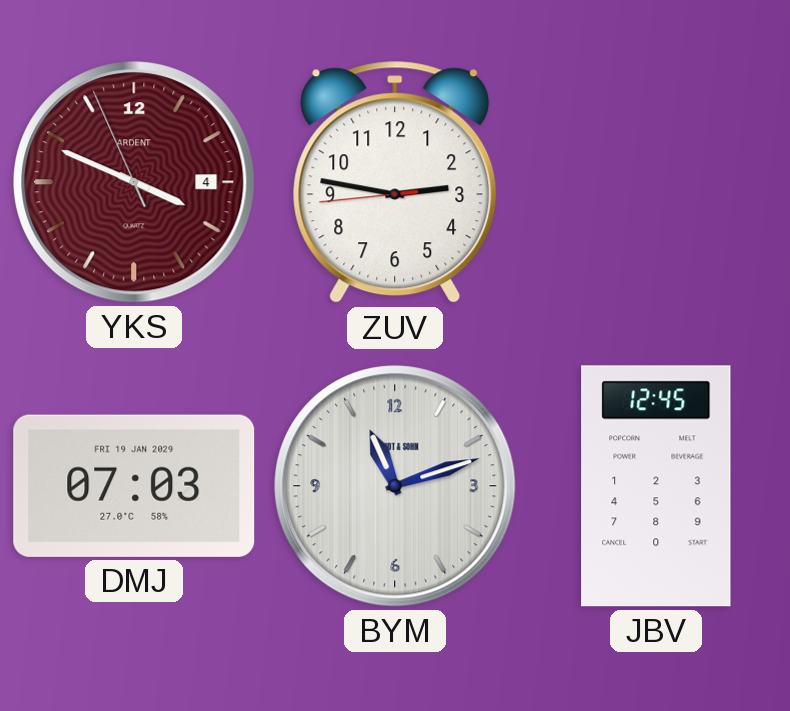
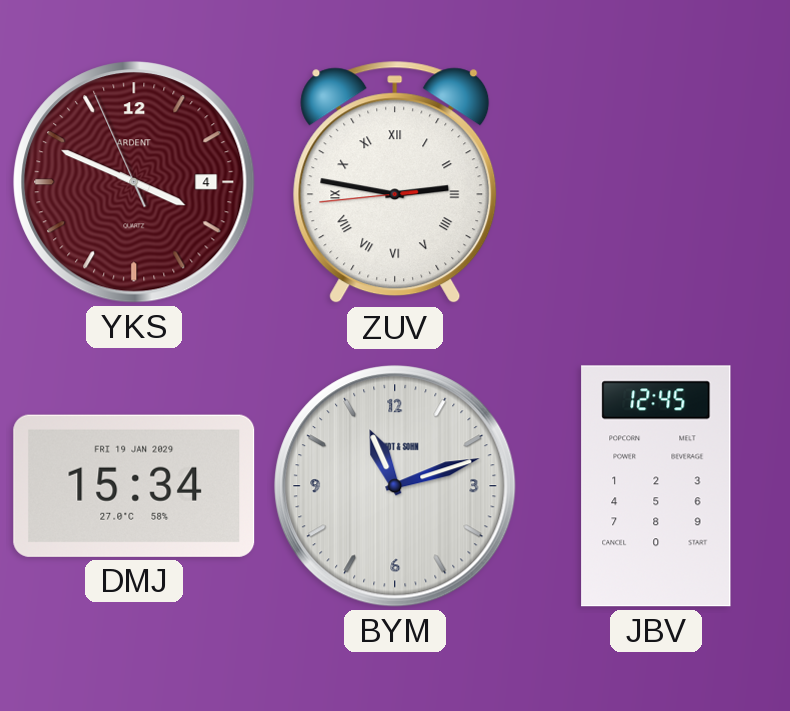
ZUV numerals: Arabic -> Roman
DMJ: 07:03 -> 15:34
